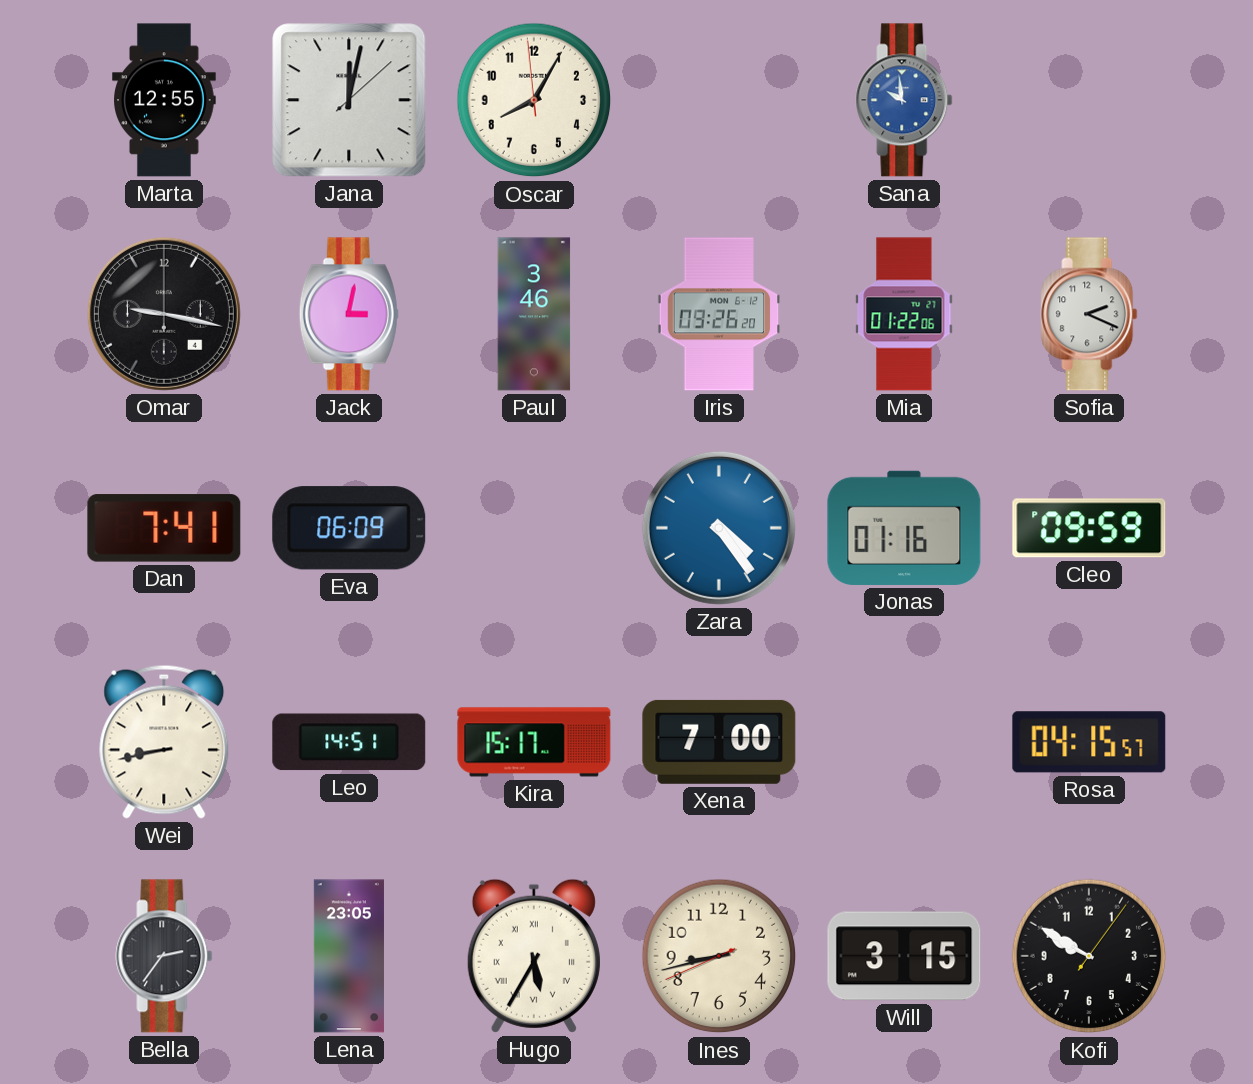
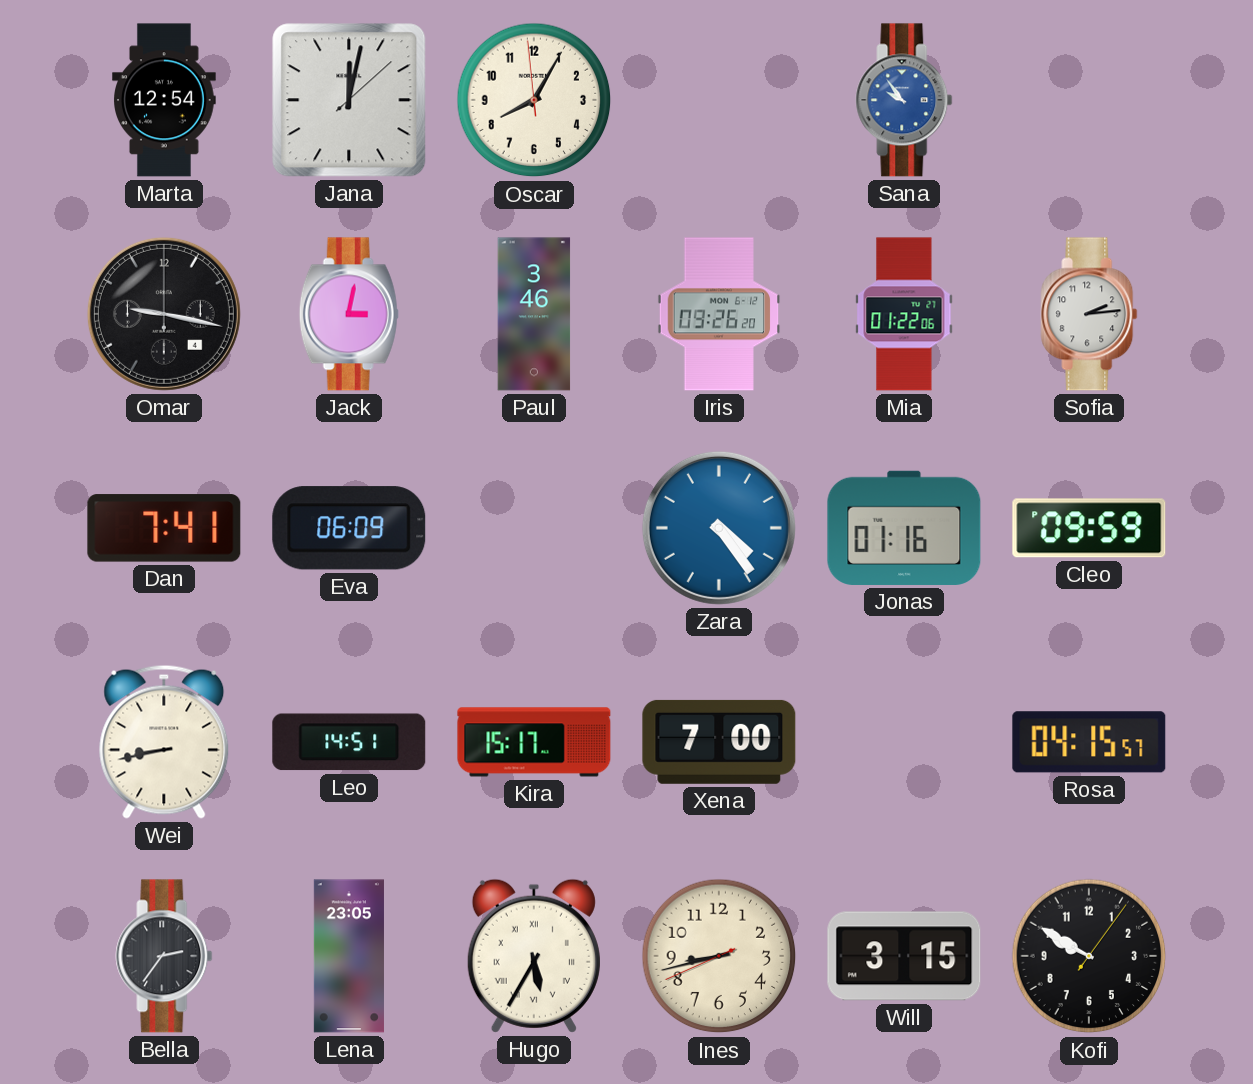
Marta: 12:55 -> 12:54
Sana: 9:59 -> 9:54
Sofia: 2:19 -> 2:14
